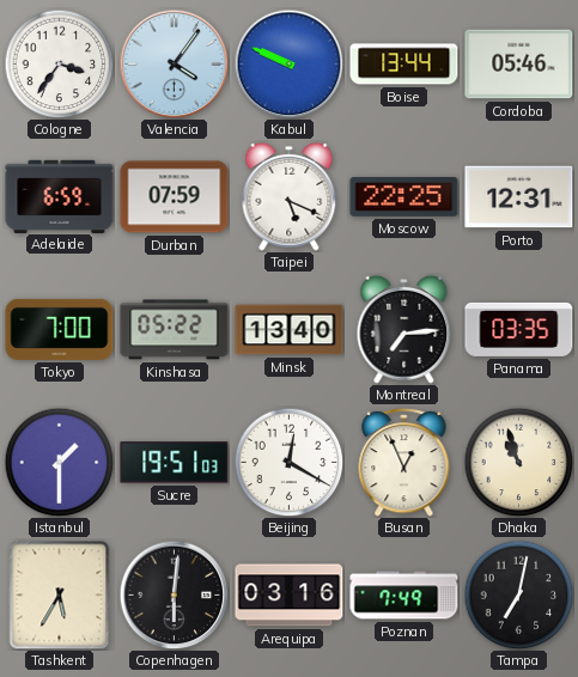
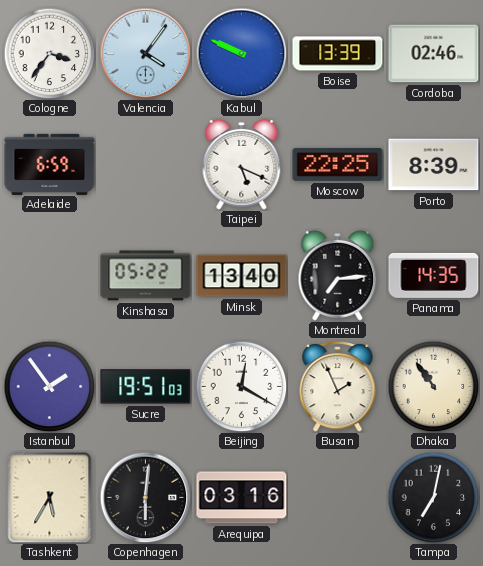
Boise: 13:44 -> 13:39
Cordoba: 05:46 -> 02:46
Durban: 07:59 -> none
Porto: 12:31 -> 8:39
Tokyo: 7:00 -> none
Panama: 03:35 -> 14:35
Istanbul: 1:30 -> 1:54
Busan: 12:56 -> 1:56
Dhaka: 10:57 -> 10:54
Poznan: 7:49 -> none
